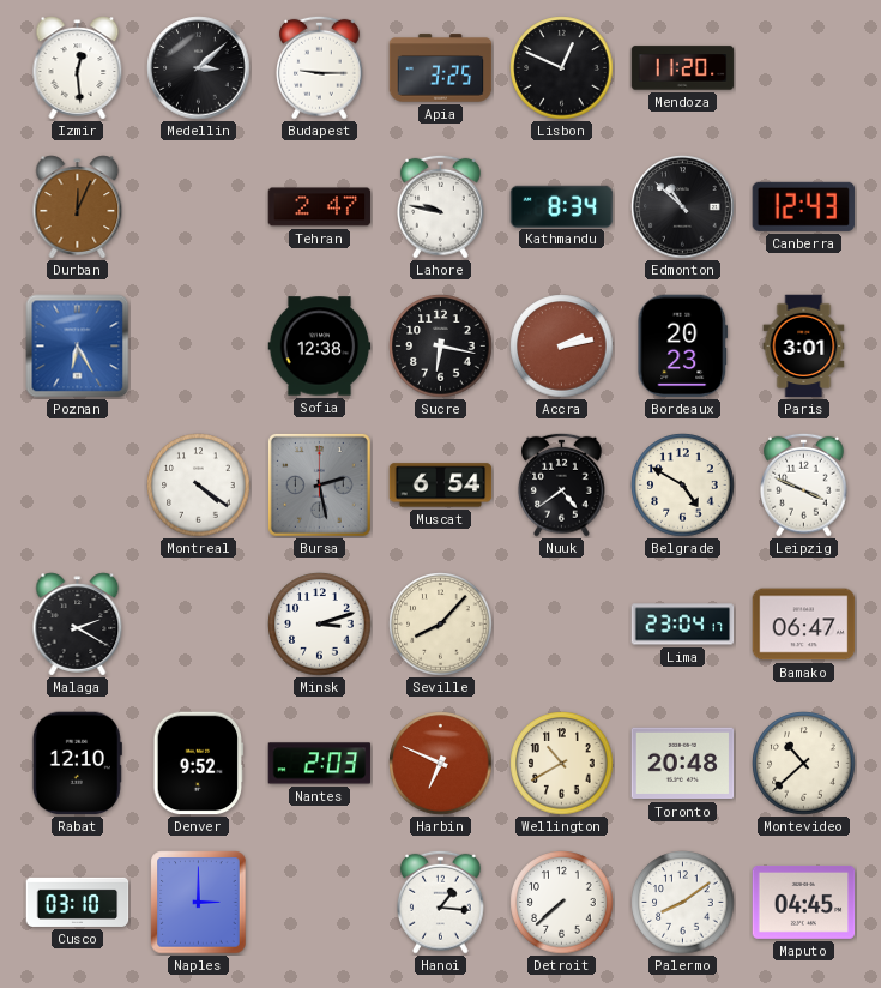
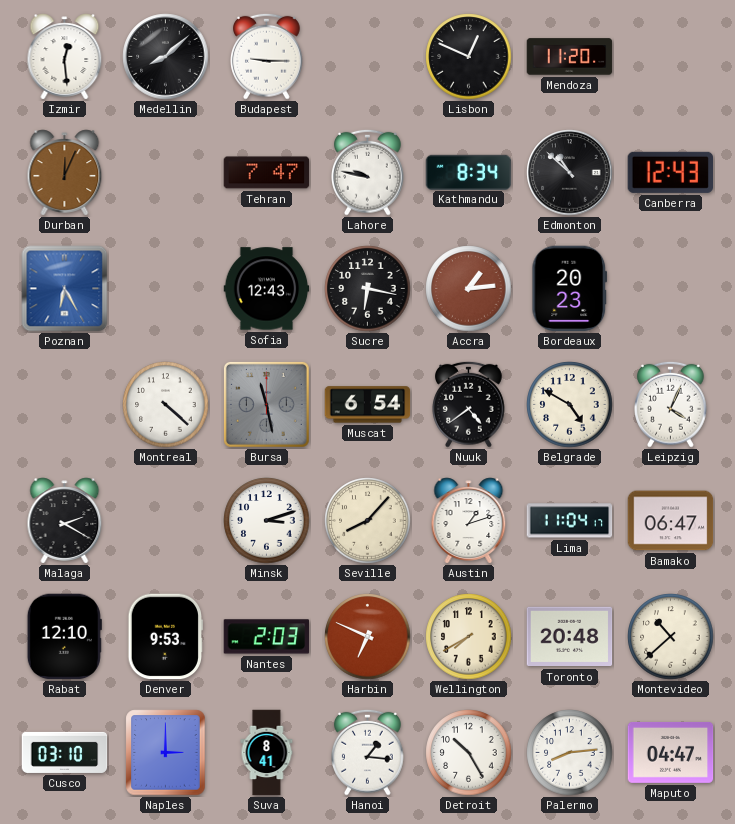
Medellin: 3:08 -> 8:08
Apia: 3:25 -> none
Tehran: 2:47 -> 7:47
Sofia: 12:38 -> 12:43
Accra: 2:13 -> 1:14
Paris: 3:01 -> none
Montreal: 4:21 -> 4:22
Bursa: 2:28 -> 11:28
Leipzig: 3:49 -> 4:04
Austin: none -> 1:12
Lima: 23:04 -> 11:04
Denver: 9:52 -> 9:53
Wellington: 10:40 -> 7:40
Suva: none -> 8:41
Detroit: 7:38 -> 10:25
Palermo: 8:09 -> 8:14
Maputo: 04:45 -> 04:47
